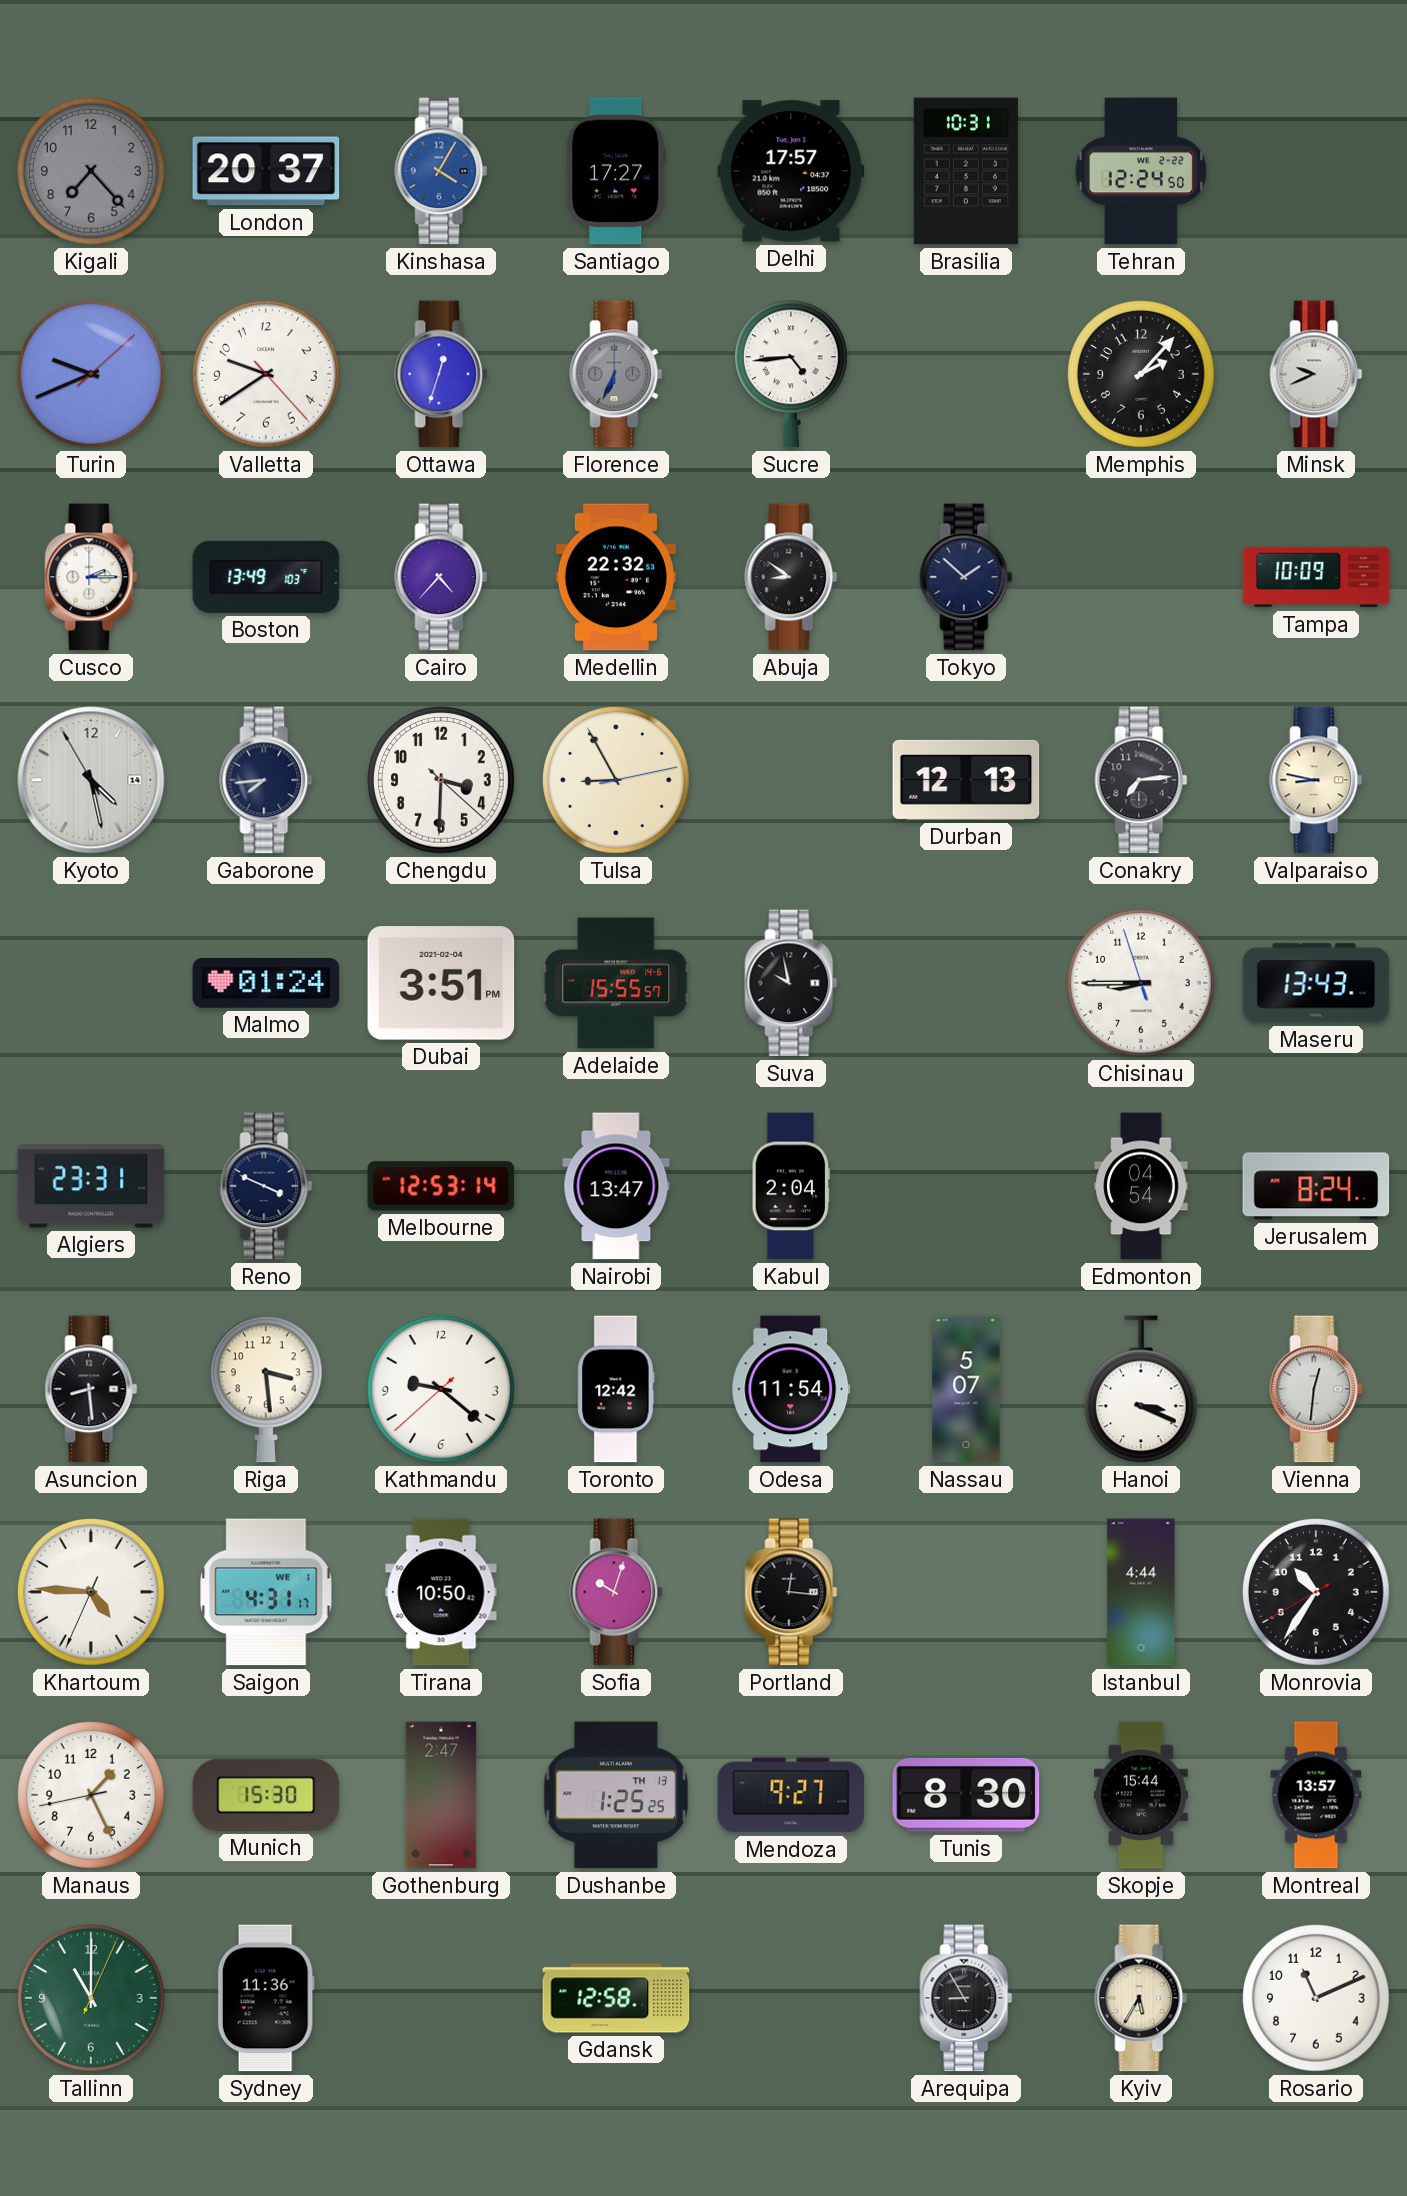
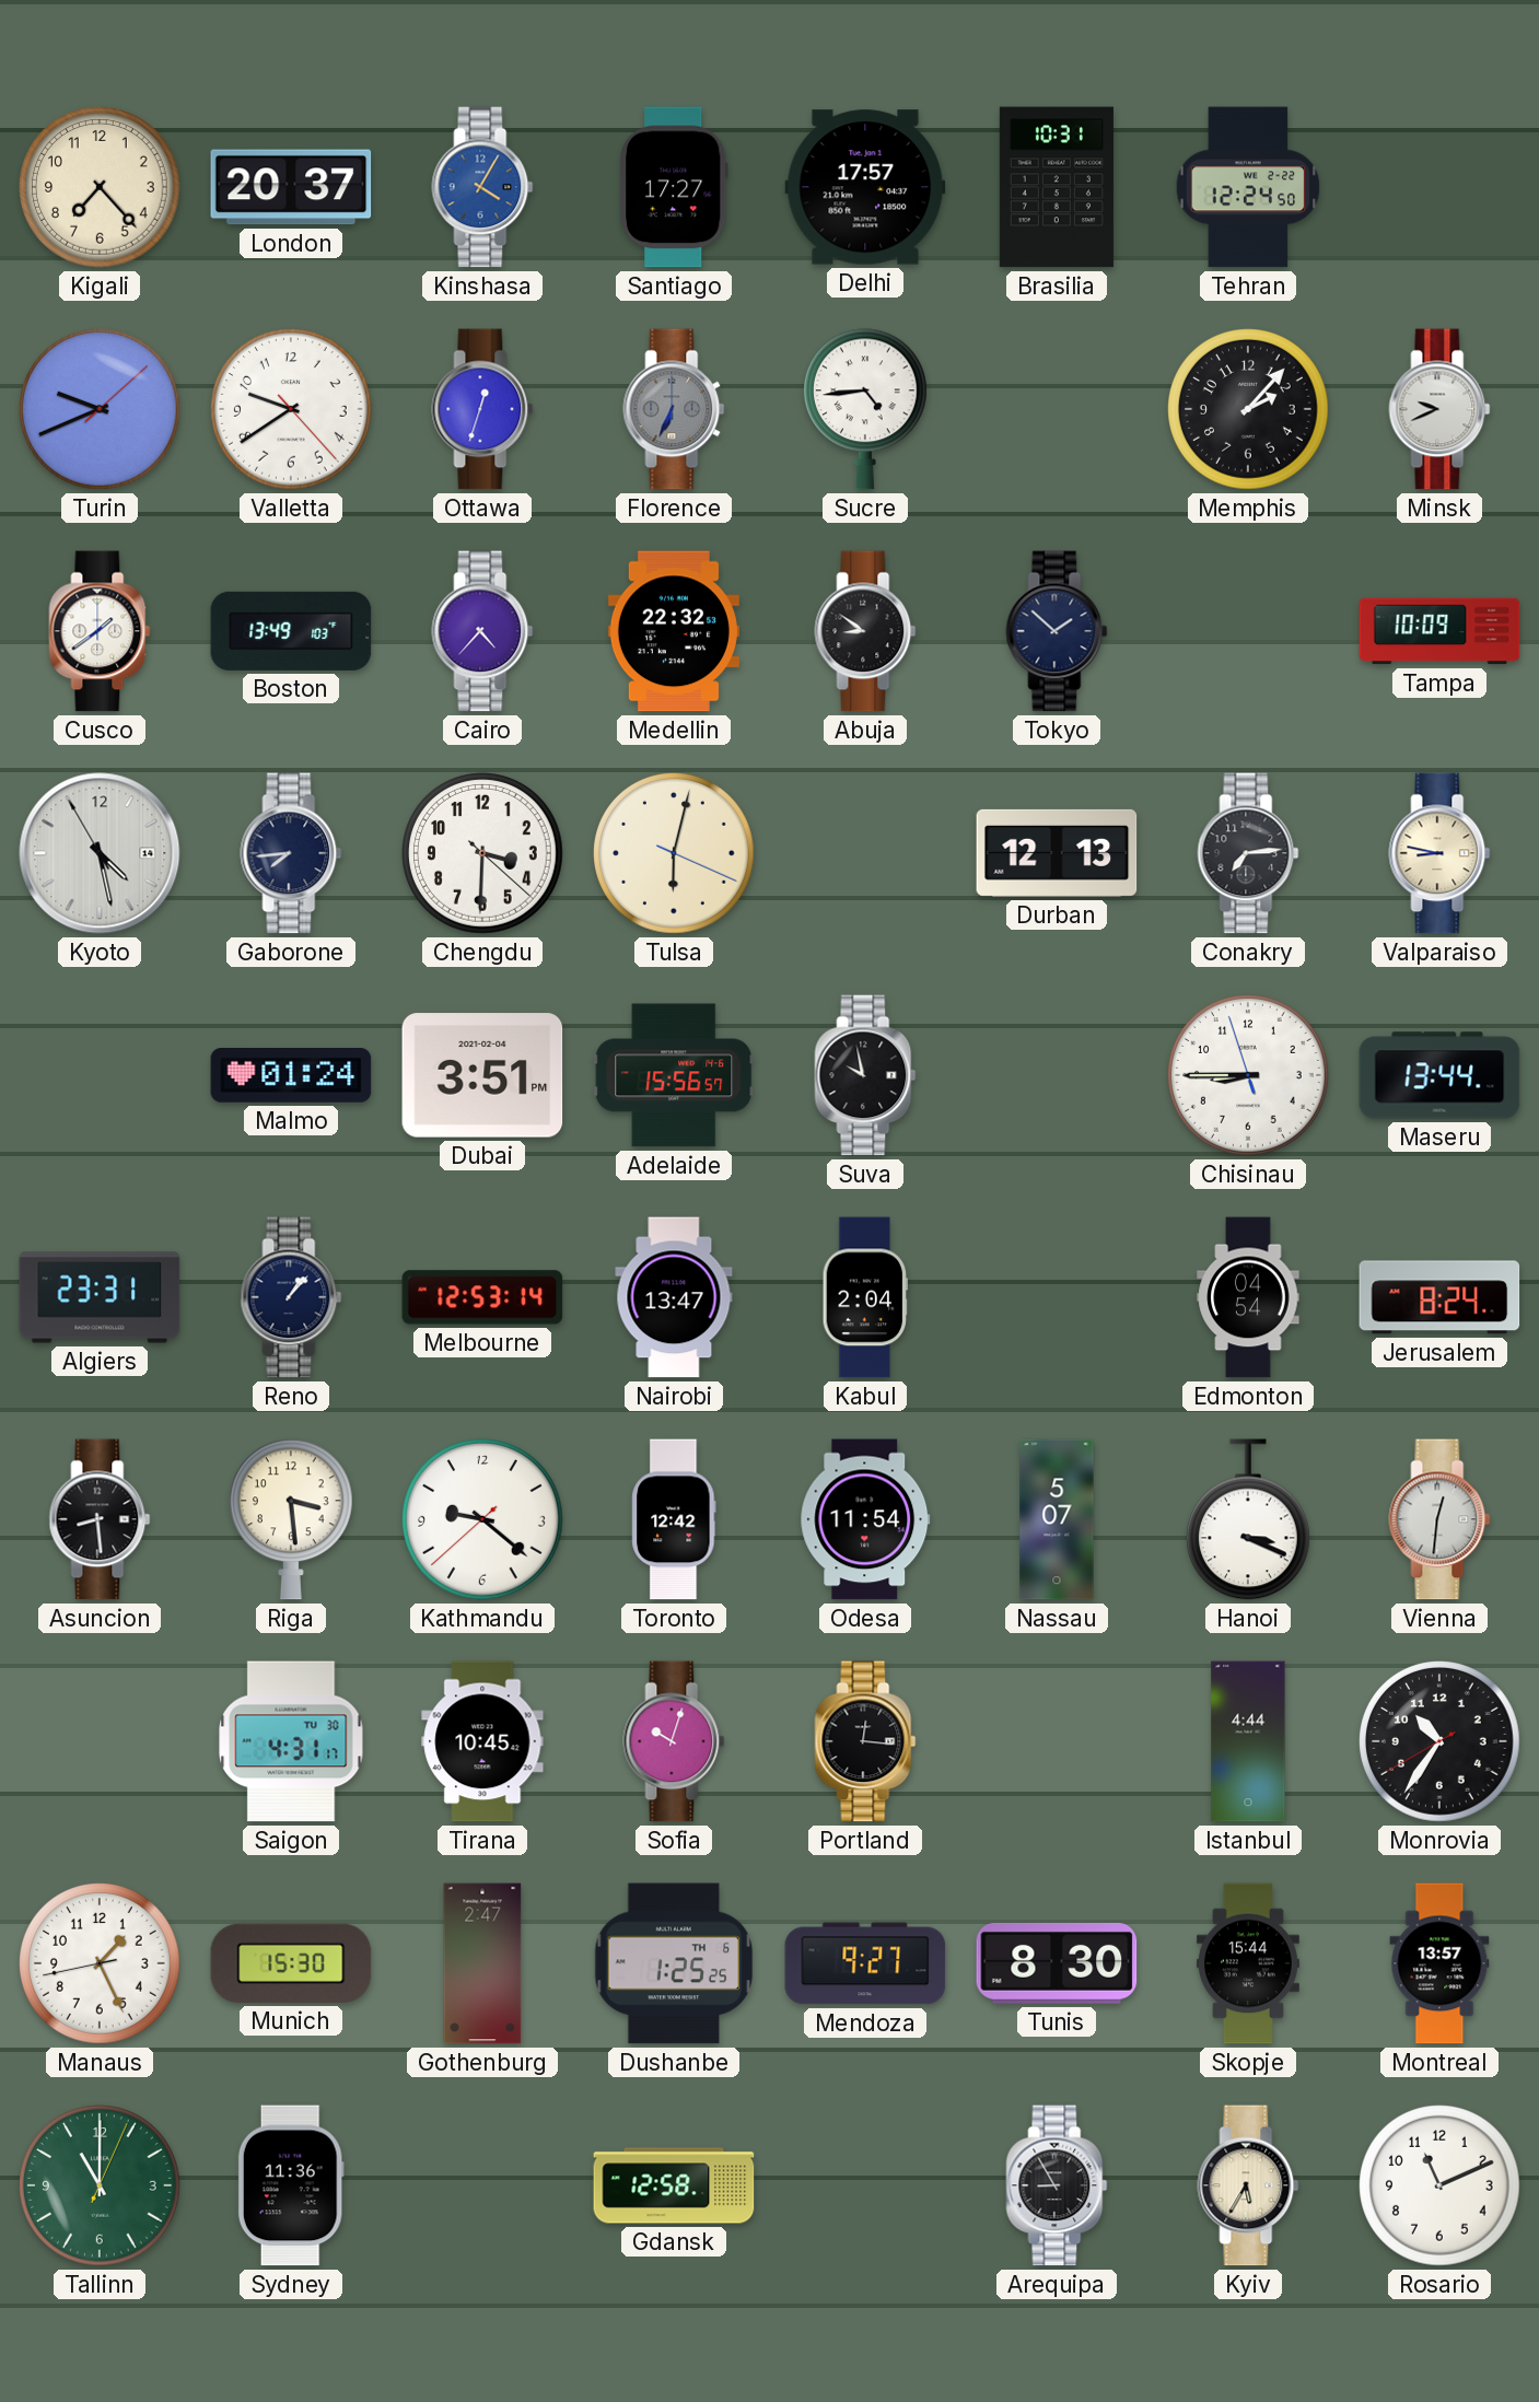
Kigali dial: grey -> cream
Cusco: 2:15 -> 1:39
Tulsa: 8:55 -> 6:02
Adelaide: 15:55 -> 15:56
Maseru: 13:43 -> 13:44
Reno: 3:49 -> 1:07
Khartoum: 4:45 -> none
Saigon date: WE 1 -> TU 30
Tirana: 10:50 -> 10:45
Dushanbe date: TH 13 -> TH 6
